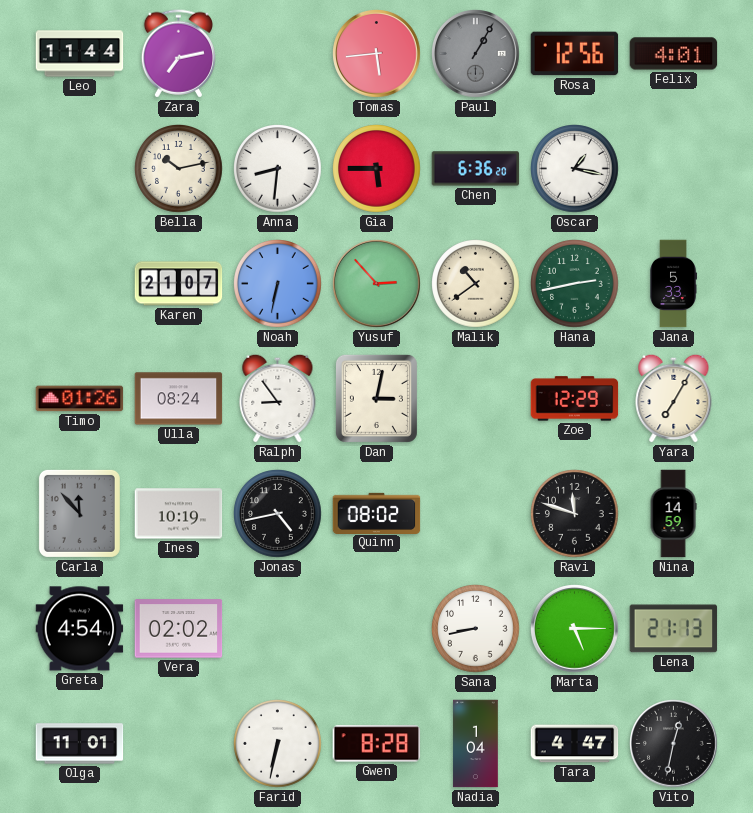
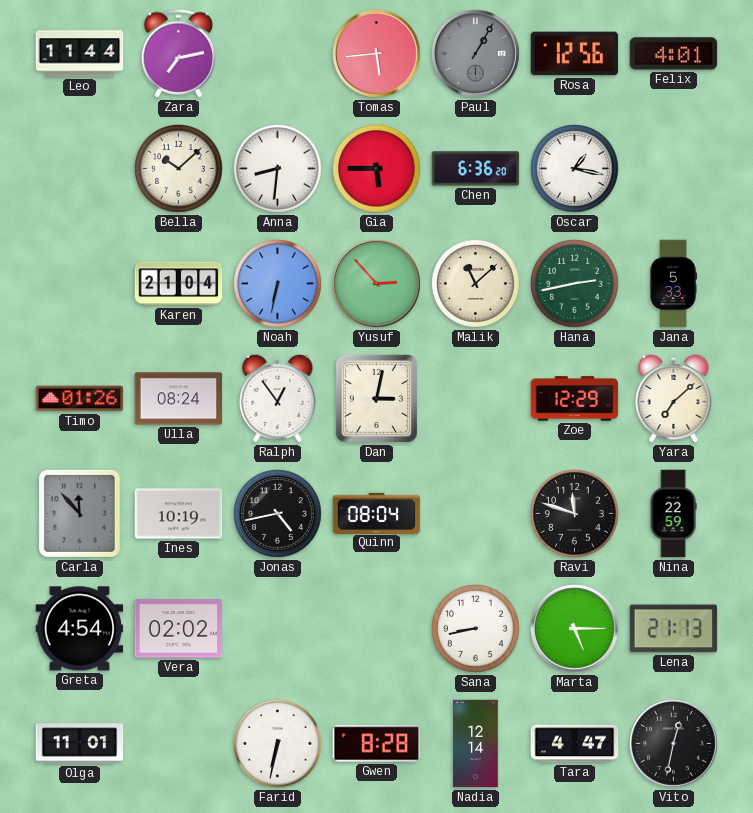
Bella: 10:13 -> 10:08
Karen: 21:07 -> 21:04
Malik: 10:39 -> 11:08
Ralph: 8:54 -> 12:54
Yara: 7:05 -> 7:08
Quinn: 08:02 -> 08:04
Nina: 14:59 -> 22:59
Nadia: 1:04 -> 12:14
